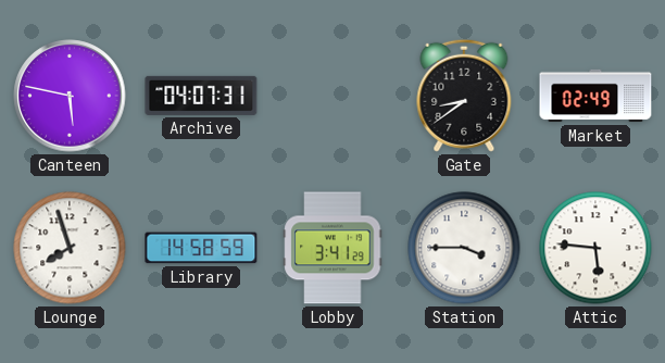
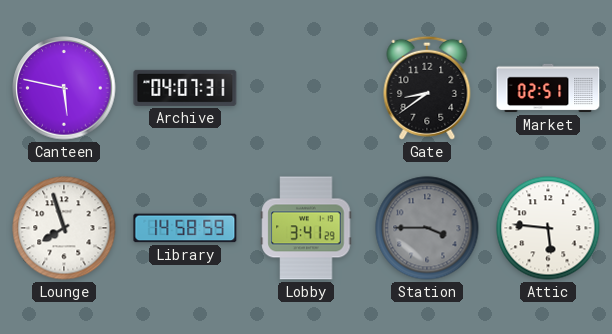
Market: 02:49 -> 02:51
Station dial: white -> grey
